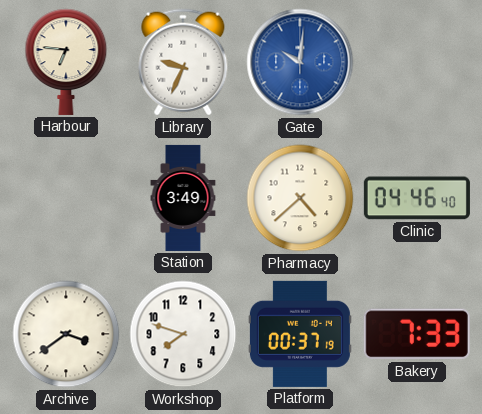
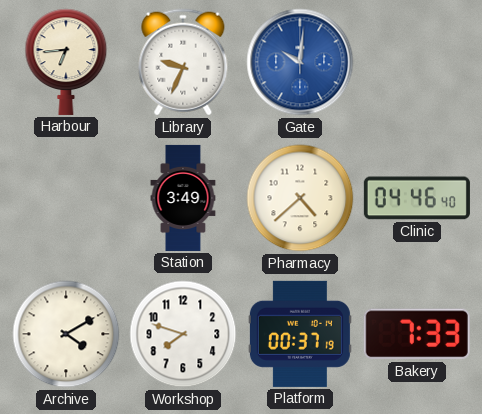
Harbour: 6:46 -> 6:44
Archive: 3:39 -> 4:10
